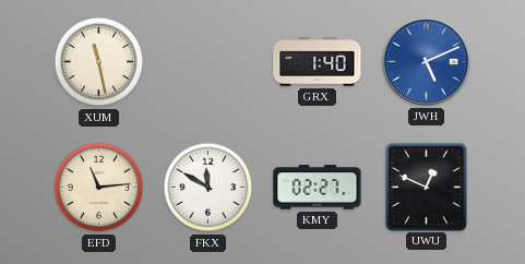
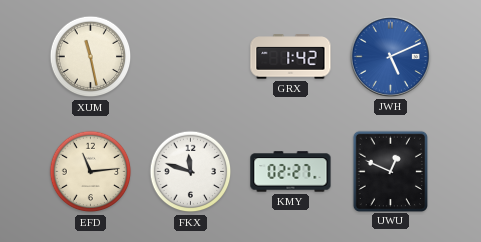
GRX: 1:40 -> 1:42
FKX: 11:50 -> 11:48
